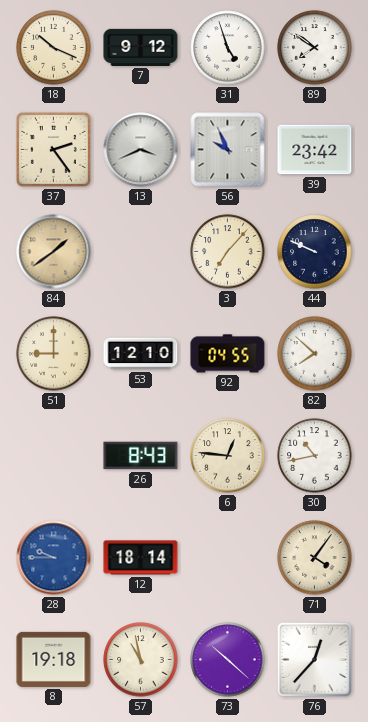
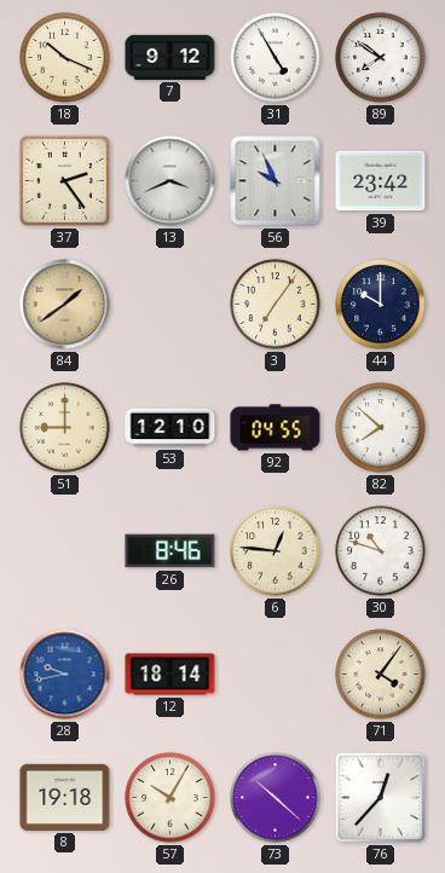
31: 4:57 -> 4:55
3: 7:07 -> 7:06
44: 9:49 -> 10:00
26: 8:43 -> 8:46
30: 10:43 -> 10:48
28: 9:45 -> 9:43
57: 10:58 -> 10:05
